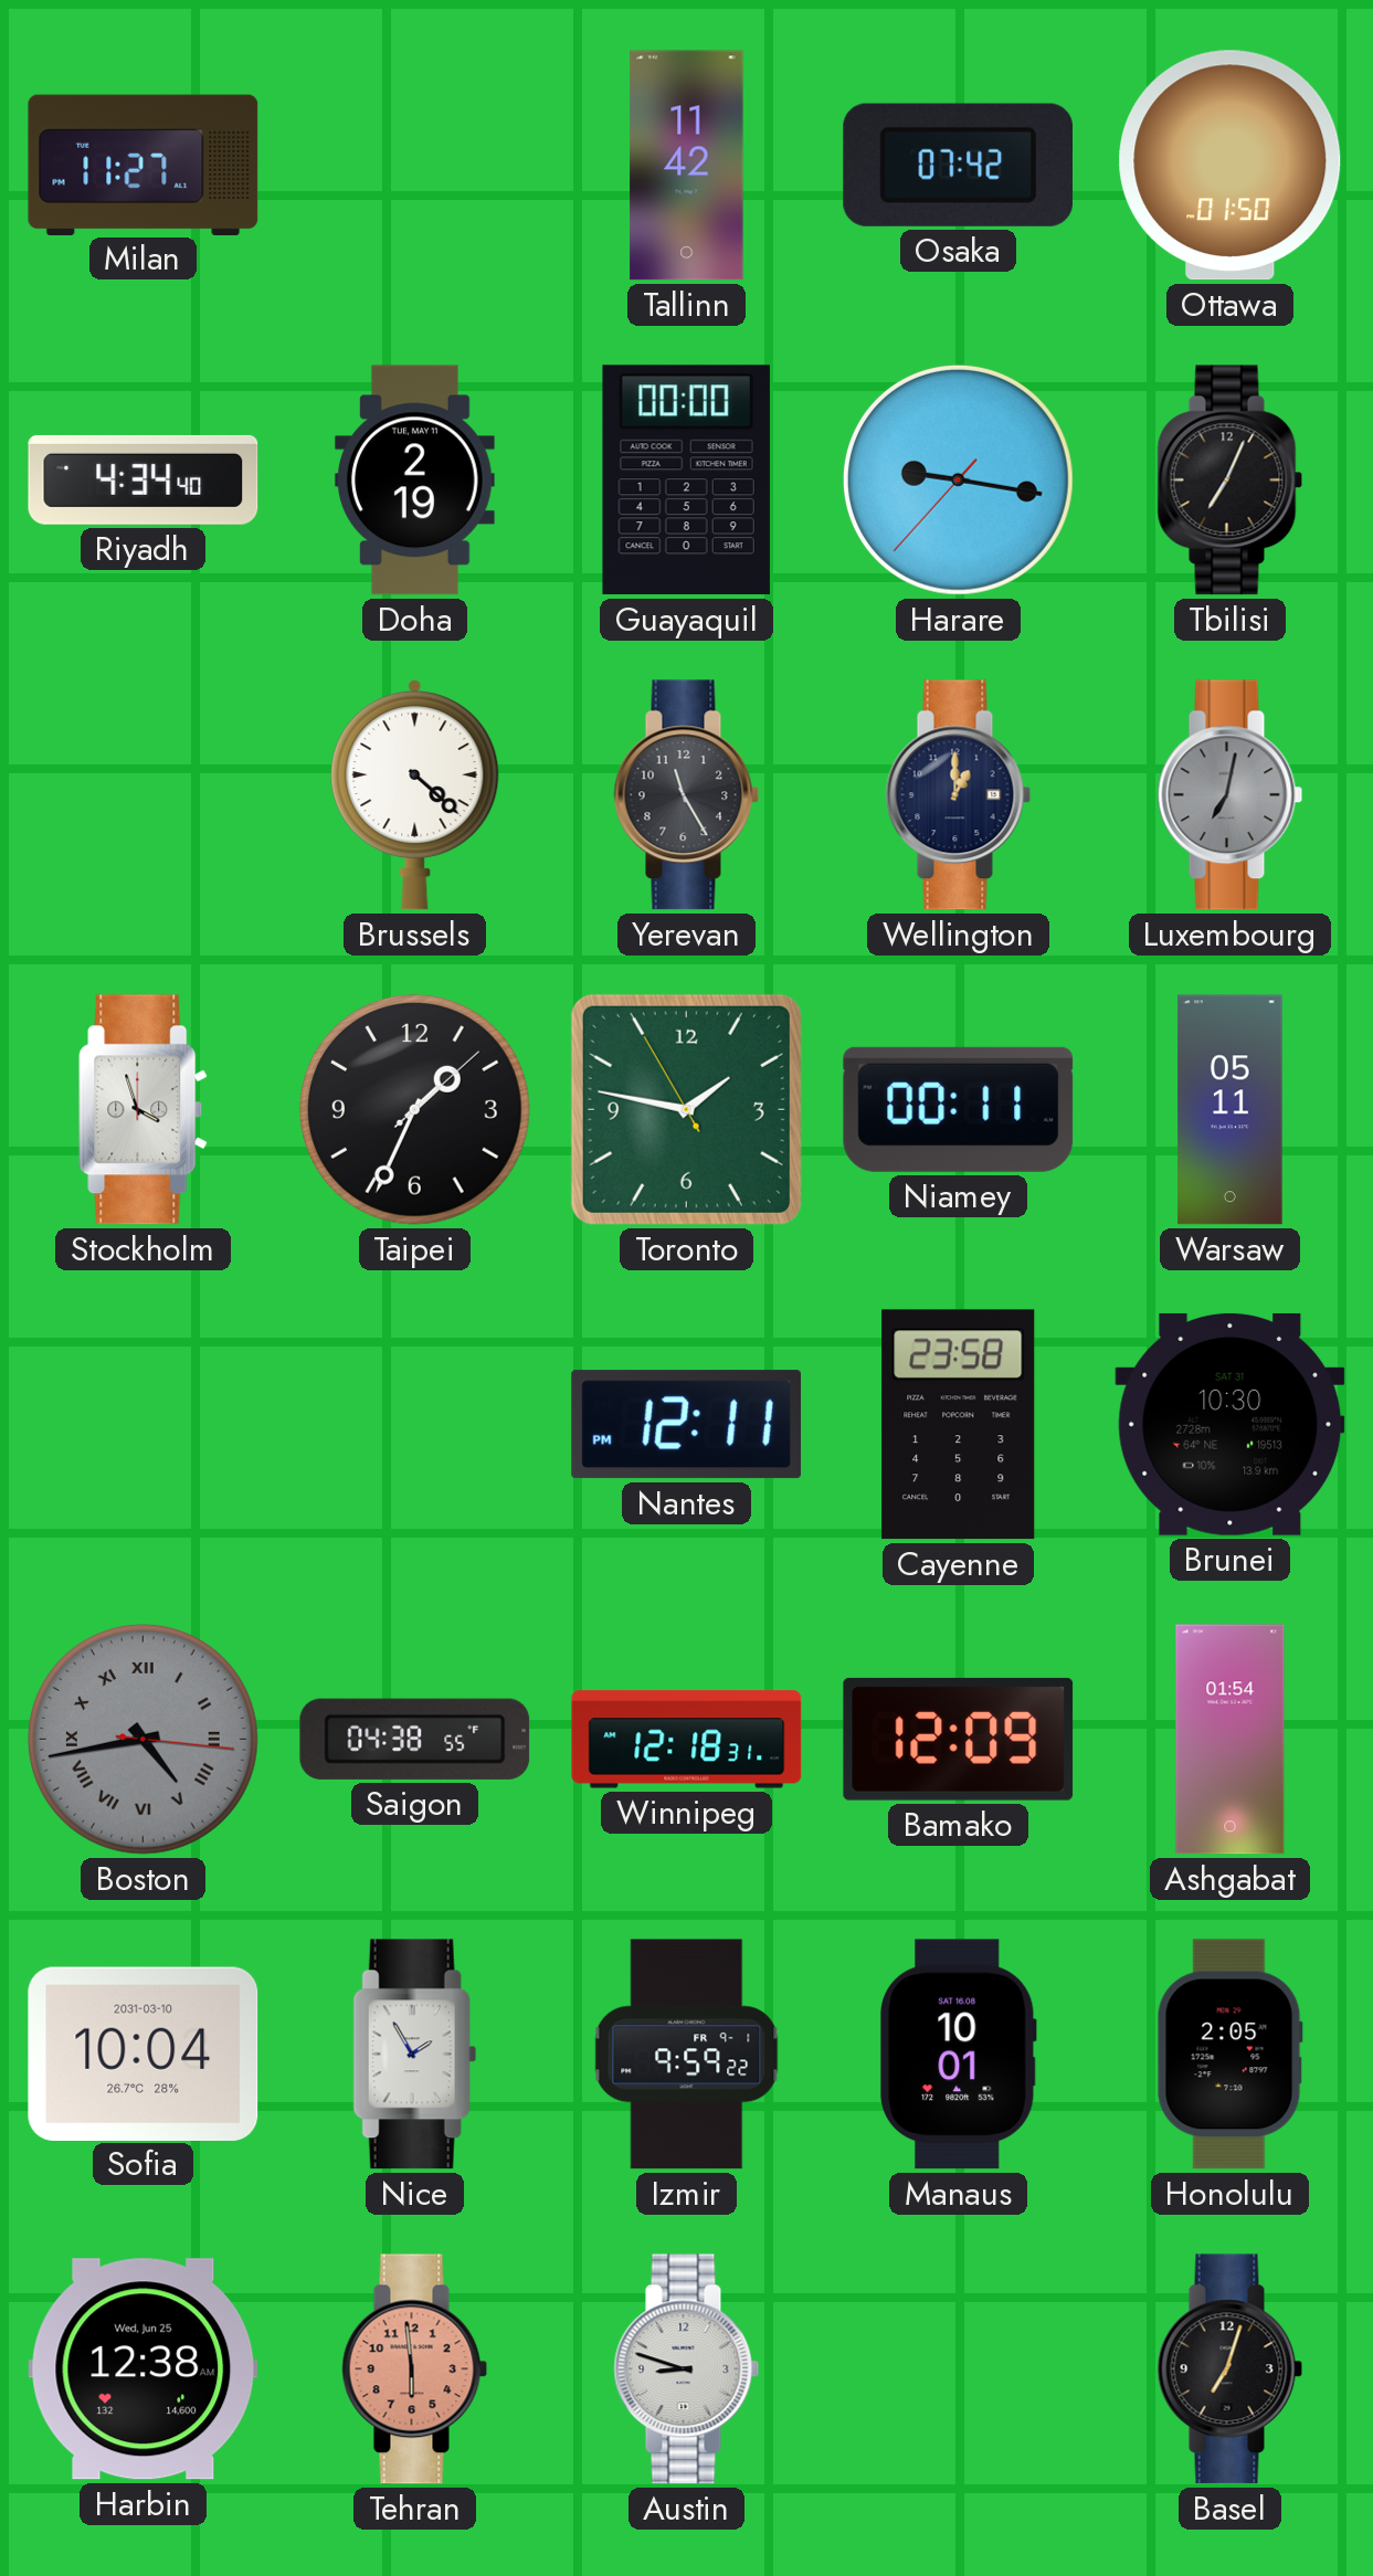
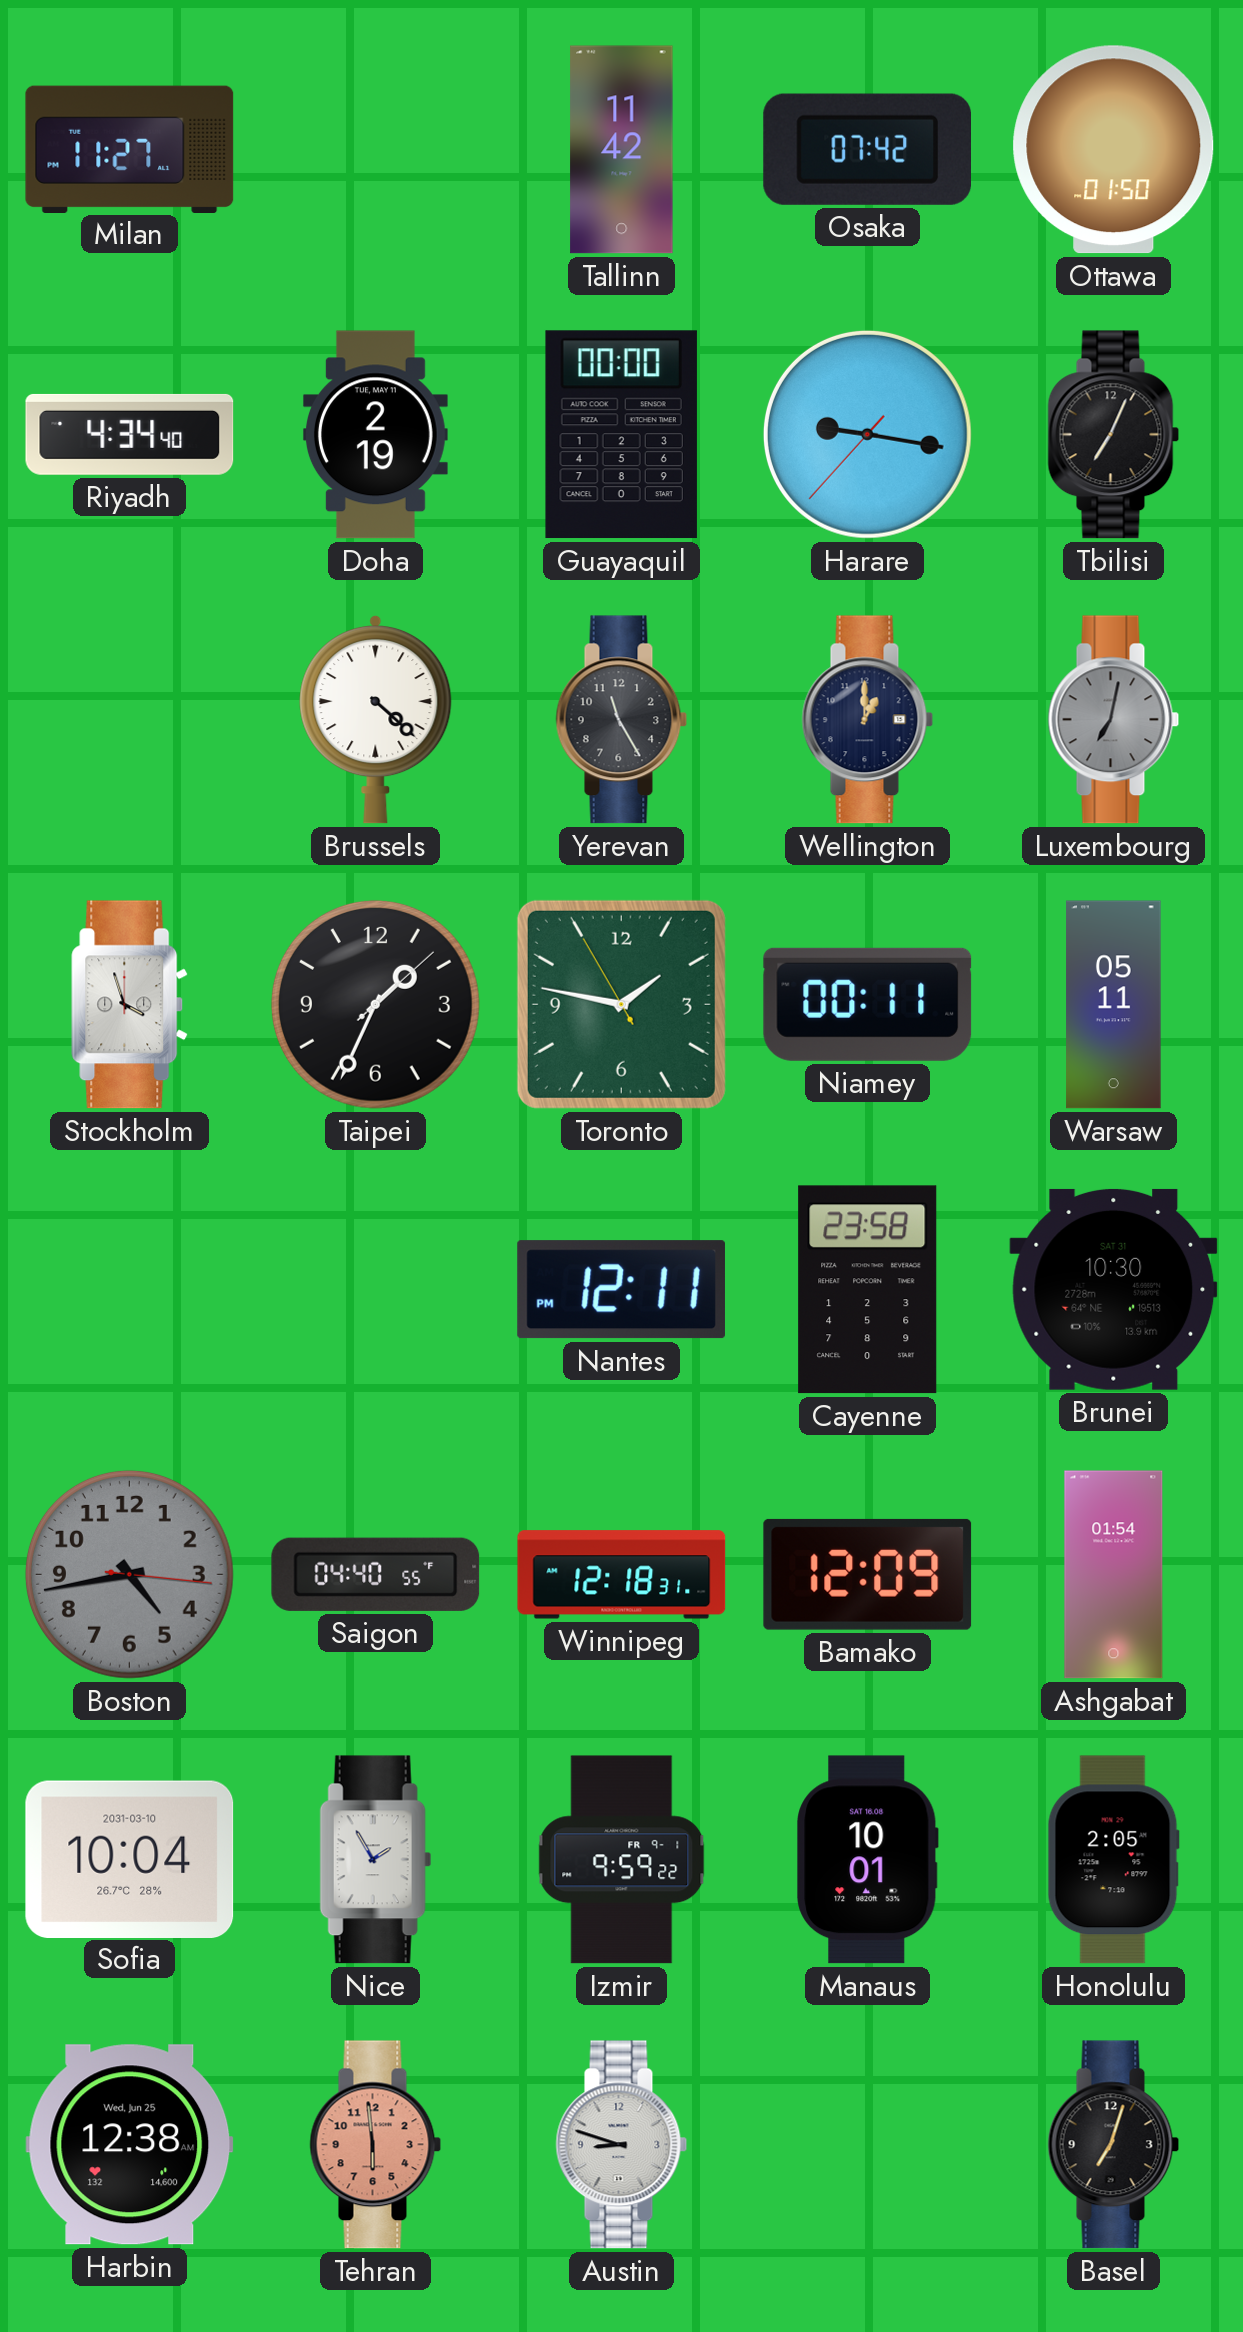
Boston numerals: Roman -> Arabic
Saigon: 04:38 -> 04:40
